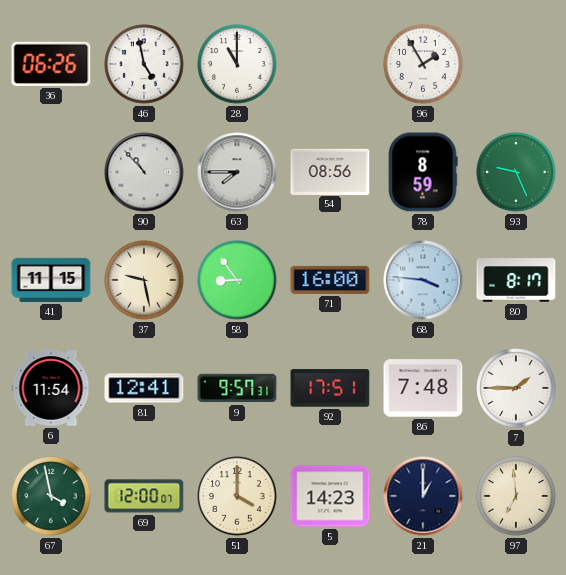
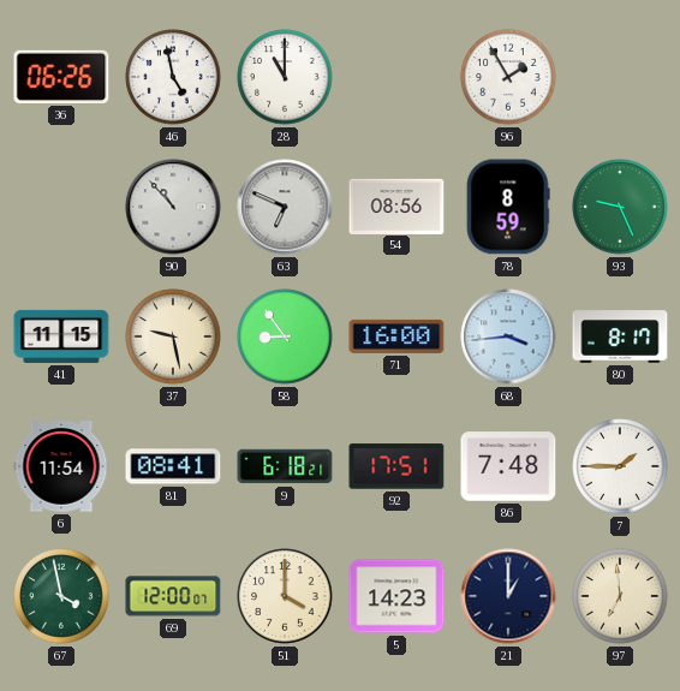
63: 7:45 -> 6:49
68: 3:46 -> 3:44
81: 12:41 -> 08:41
9: 9:57 -> 6:18
